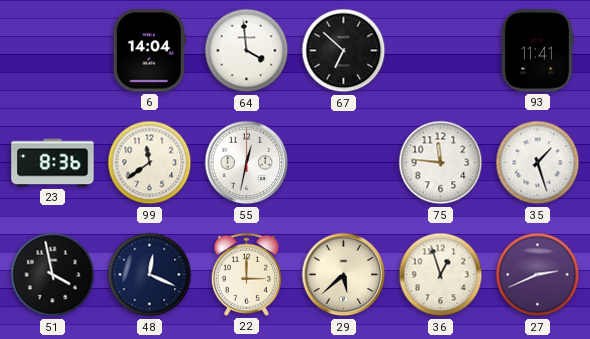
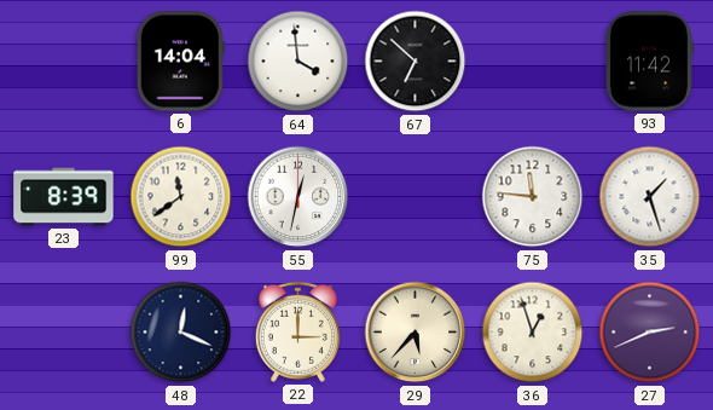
93: 11:41 -> 11:42
23: 8:36 -> 8:39
51: 3:58 -> none
29: 5:38 -> 5:37
